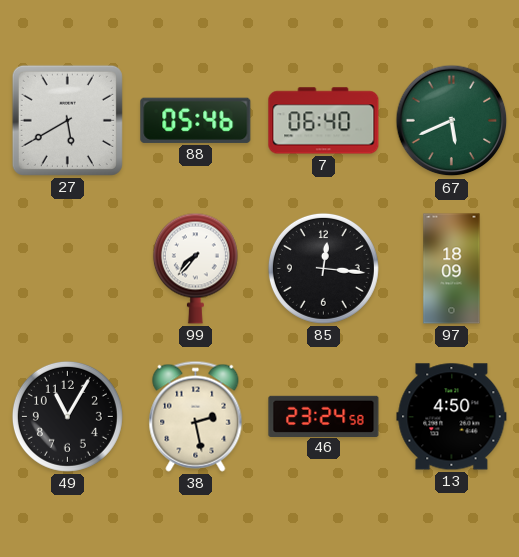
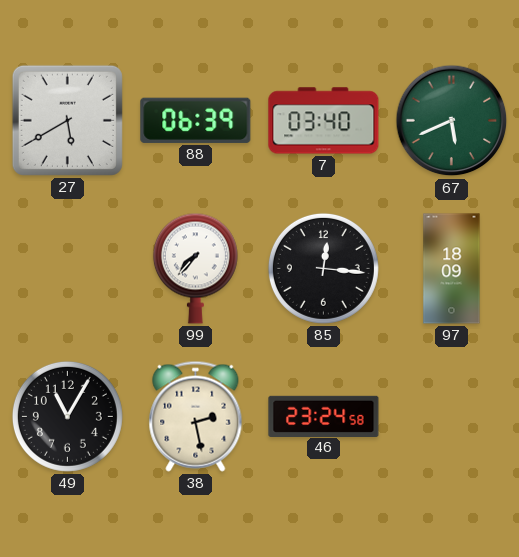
88: 05:46 -> 06:39
7: 06:40 -> 03:40
13: 4:50 -> none
